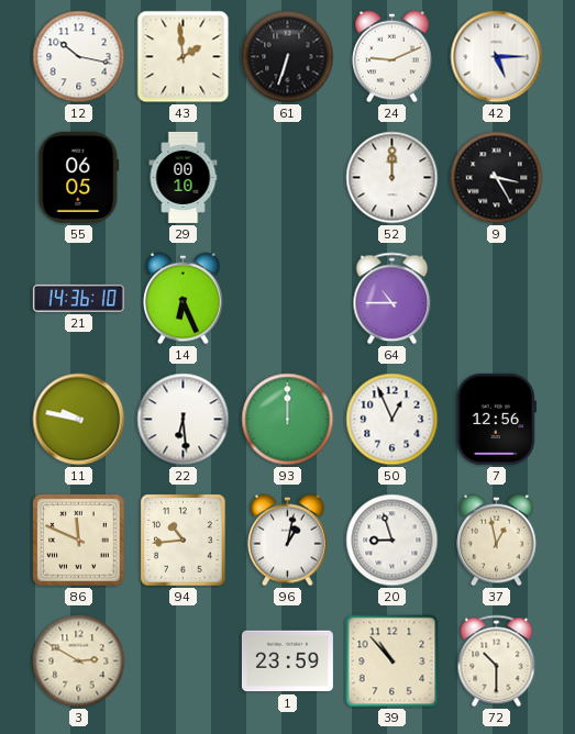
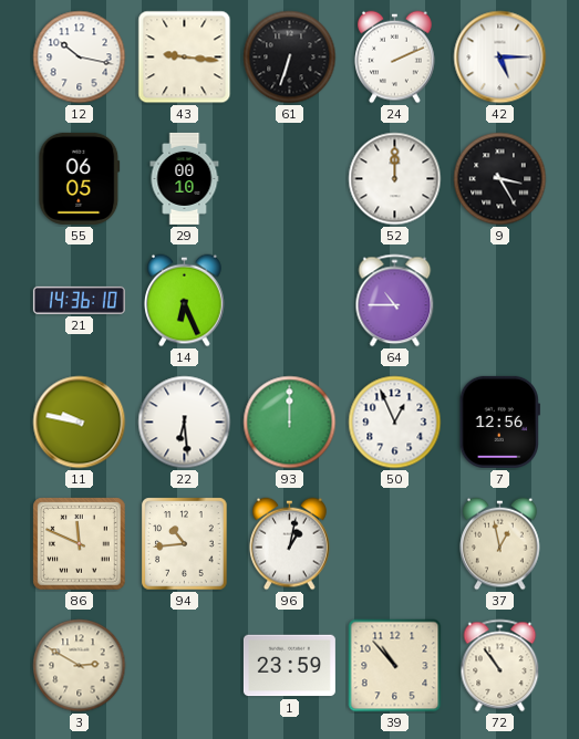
43: 1:59 -> 9:16
24: 9:11 -> 2:11
20: 8:57 -> none
72: 10:30 -> 10:54
